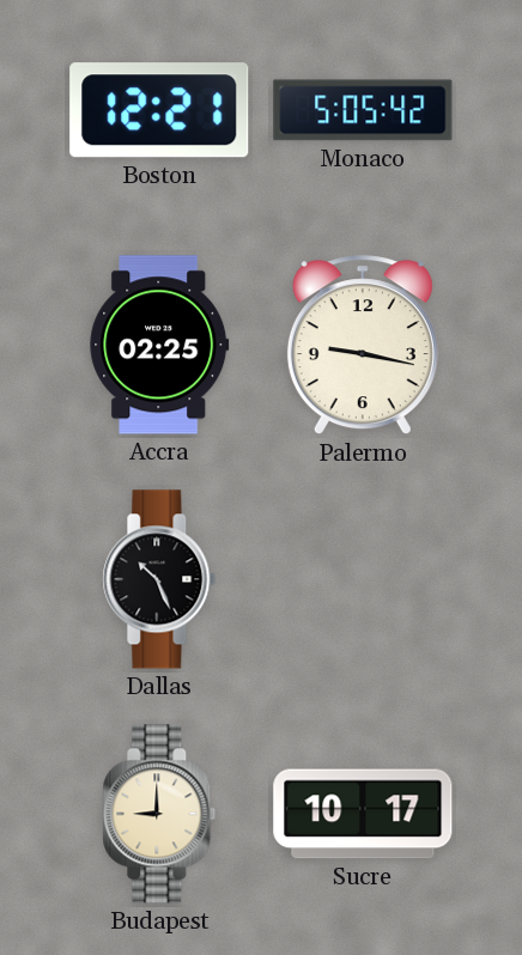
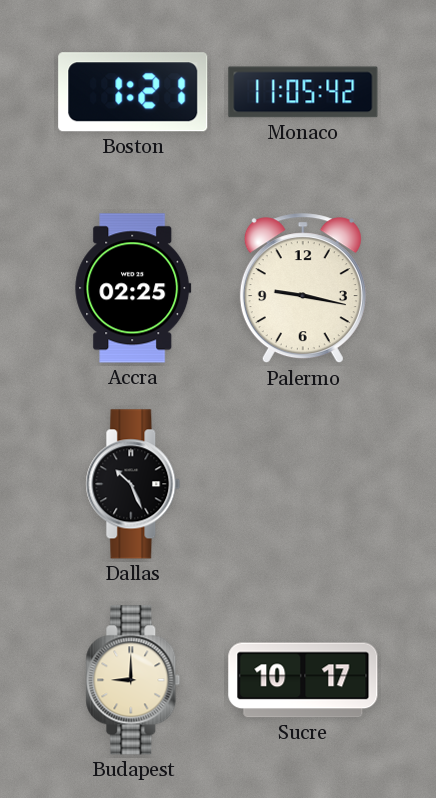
Boston: 12:21 -> 1:21
Monaco: 5:05 -> 11:05
